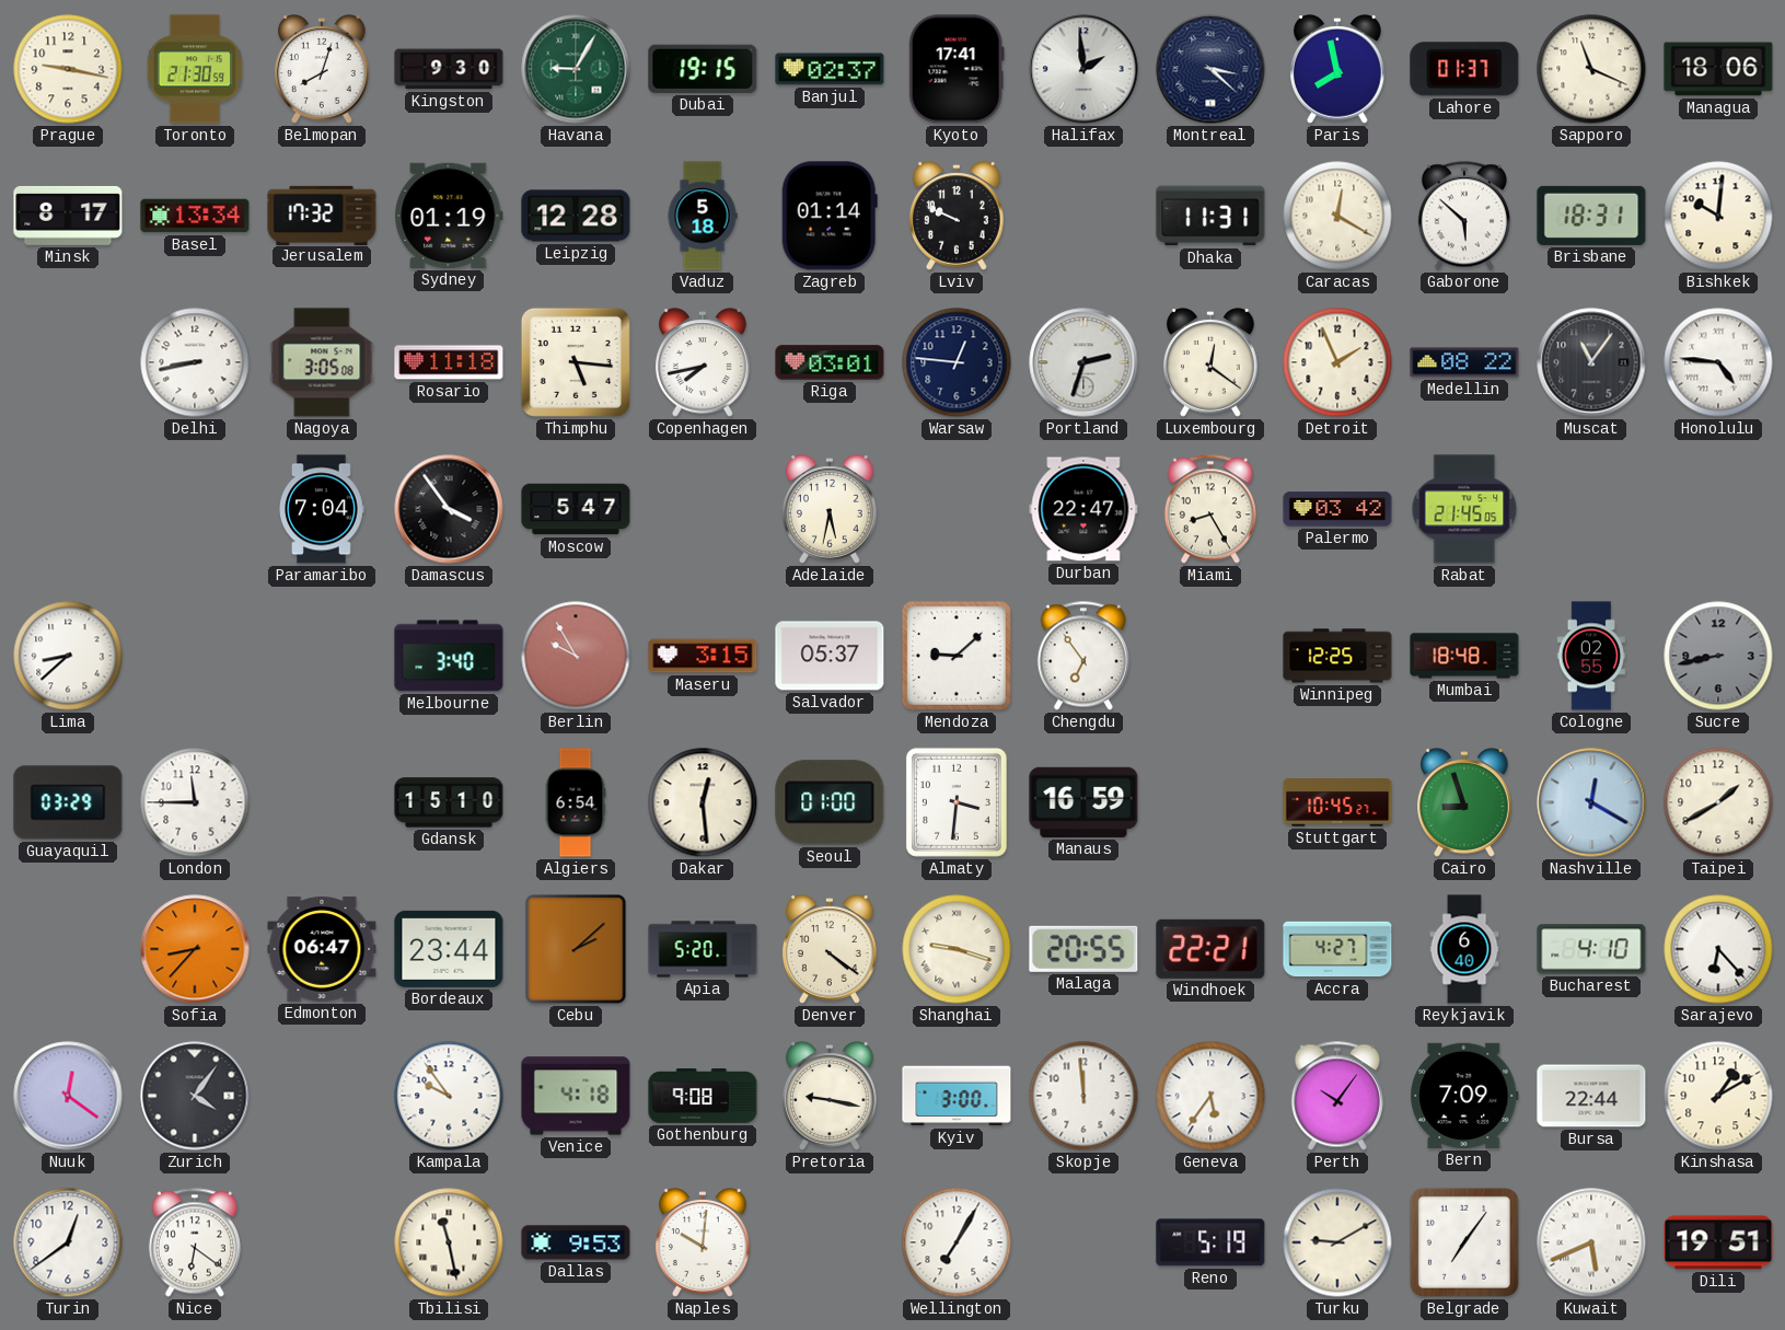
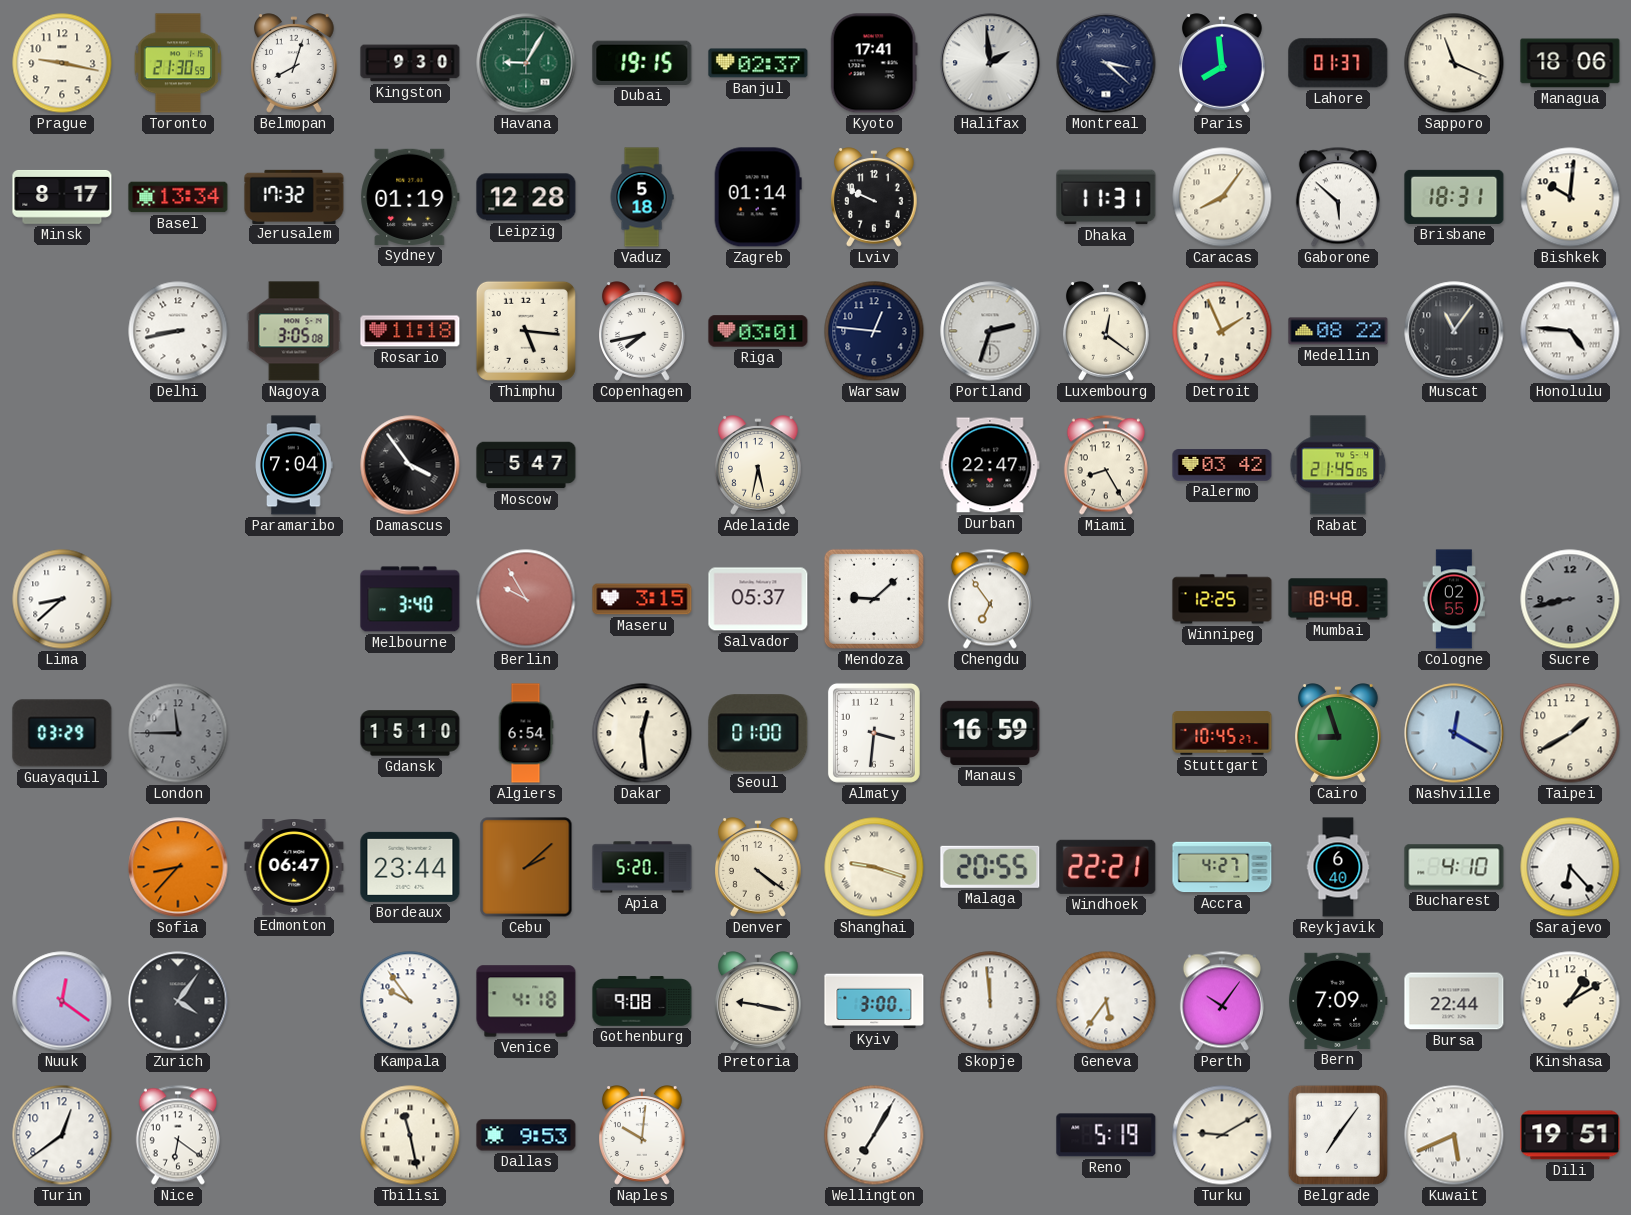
Paris: 7:58 -> 7:59
Caracas: 12:20 -> 8:06
London dial: white -> grey
